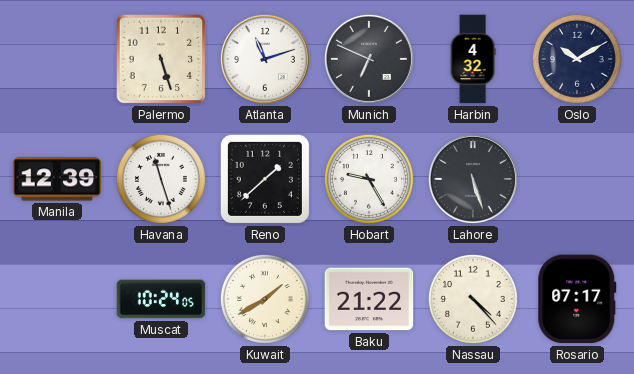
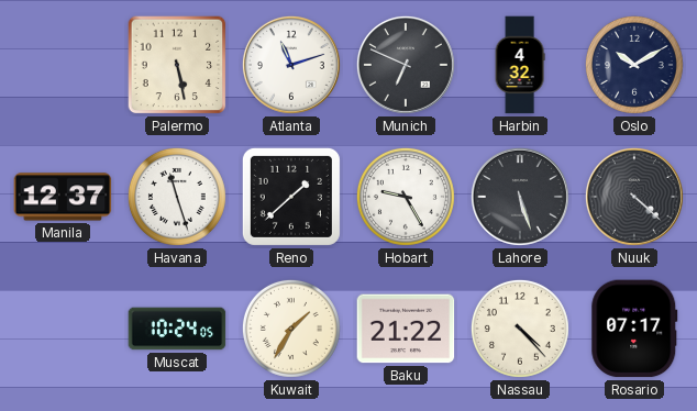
Palermo: 5:27 -> 5:28
Manila: 12:39 -> 12:37
Nuuk: none -> 4:22
Kuwait: 1:40 -> 1:35
